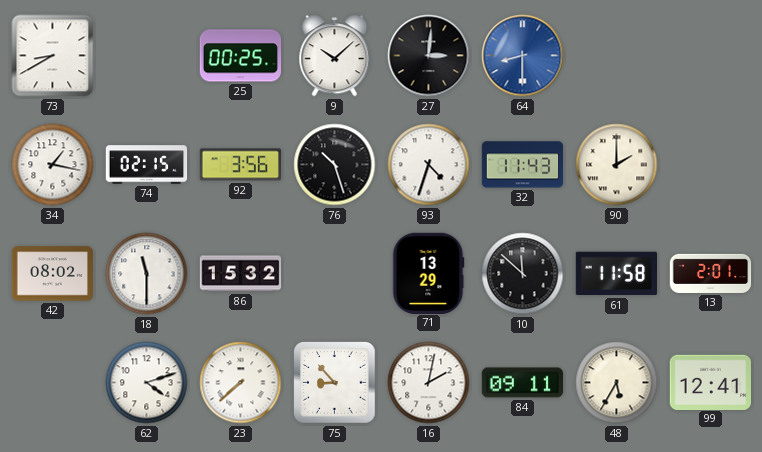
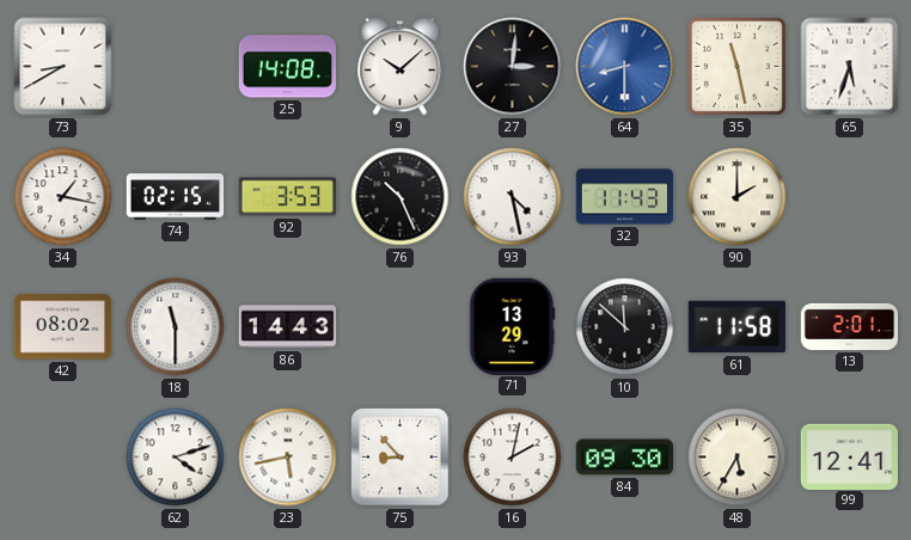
25: 00:25 -> 14:08
35: none -> 11:28
65: none -> 5:33
92: 3:56 -> 3:53
76: 10:27 -> 10:26
93: 4:33 -> 4:28
86: 15:32 -> 14:43
23: 7:38 -> 5:43
84: 09:11 -> 09:30
